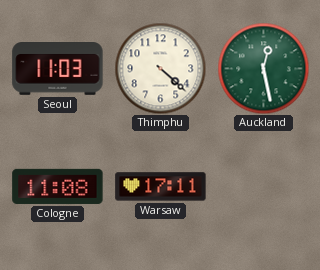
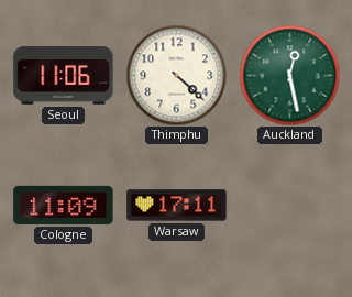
Seoul: 11:03 -> 11:06
Cologne: 11:08 -> 11:09
